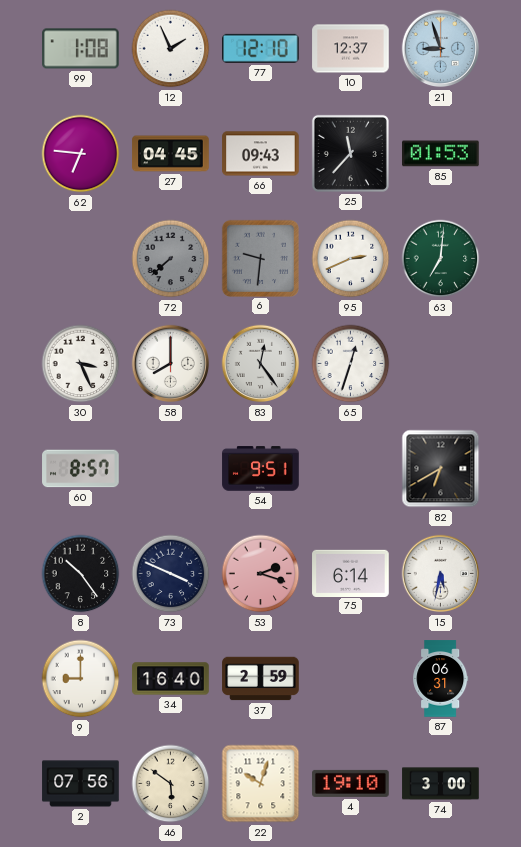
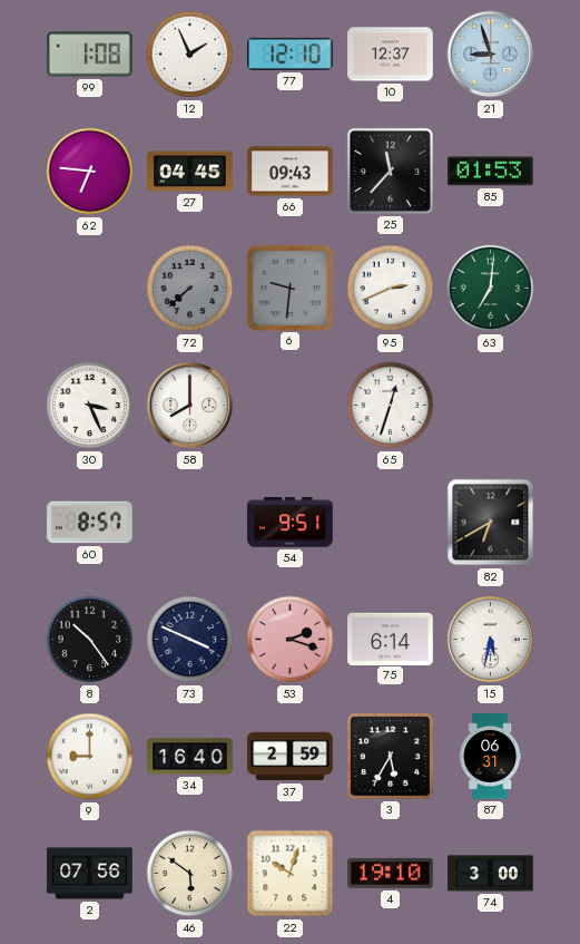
83: 12:24 -> none
3: none -> 5:35
